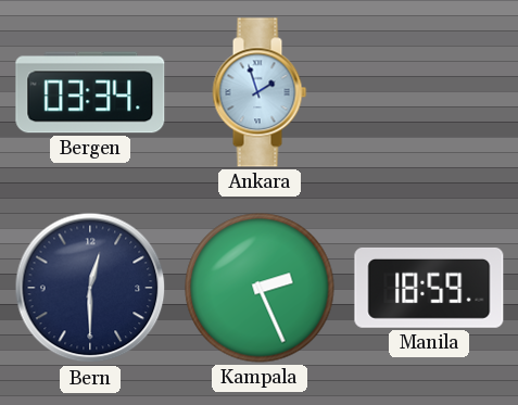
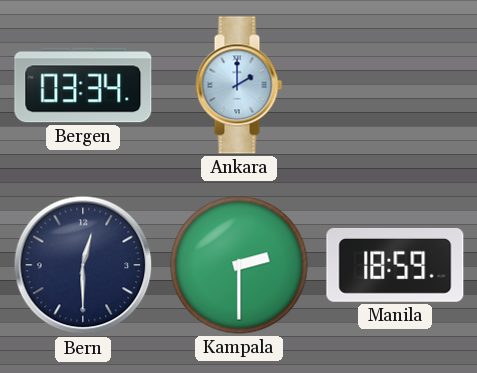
Ankara: 1:57 -> 2:00
Kampala: 2:26 -> 2:30
